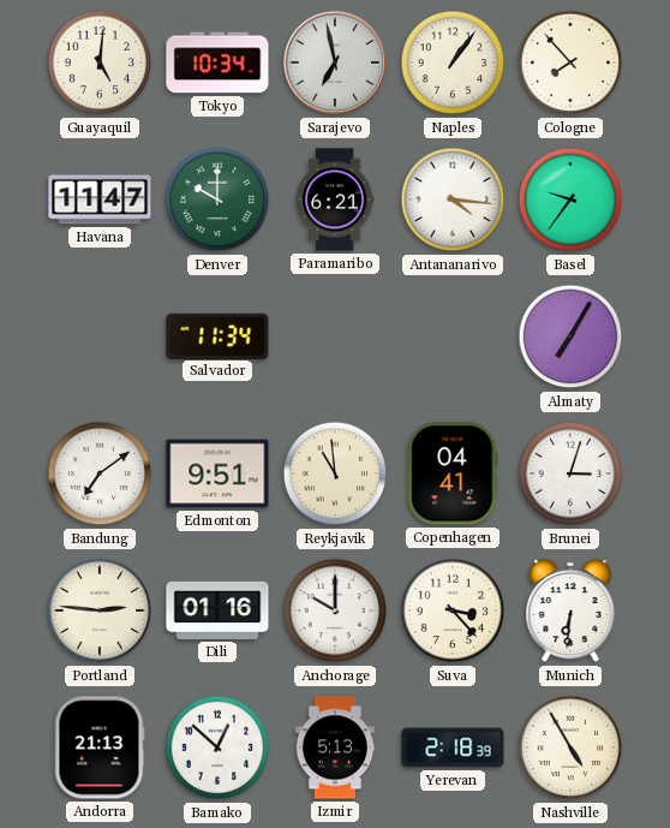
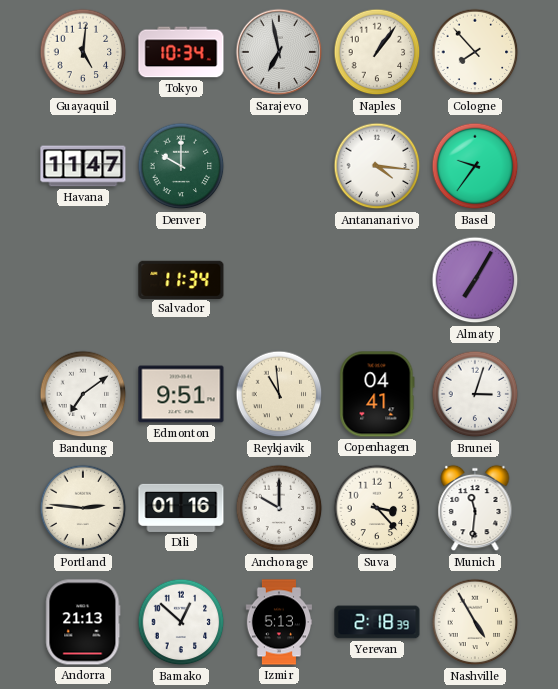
Paramaribo: 6:21 -> none
Munich: 6:31 -> 11:31
